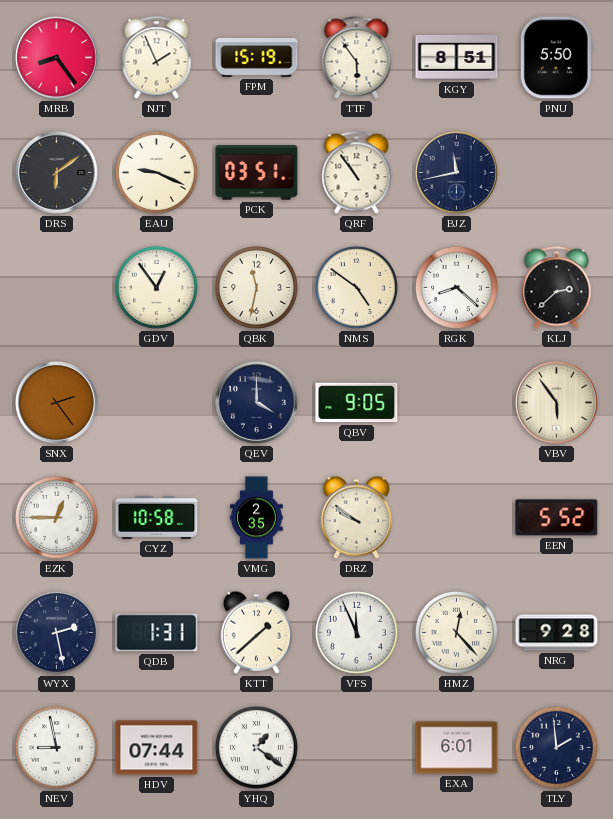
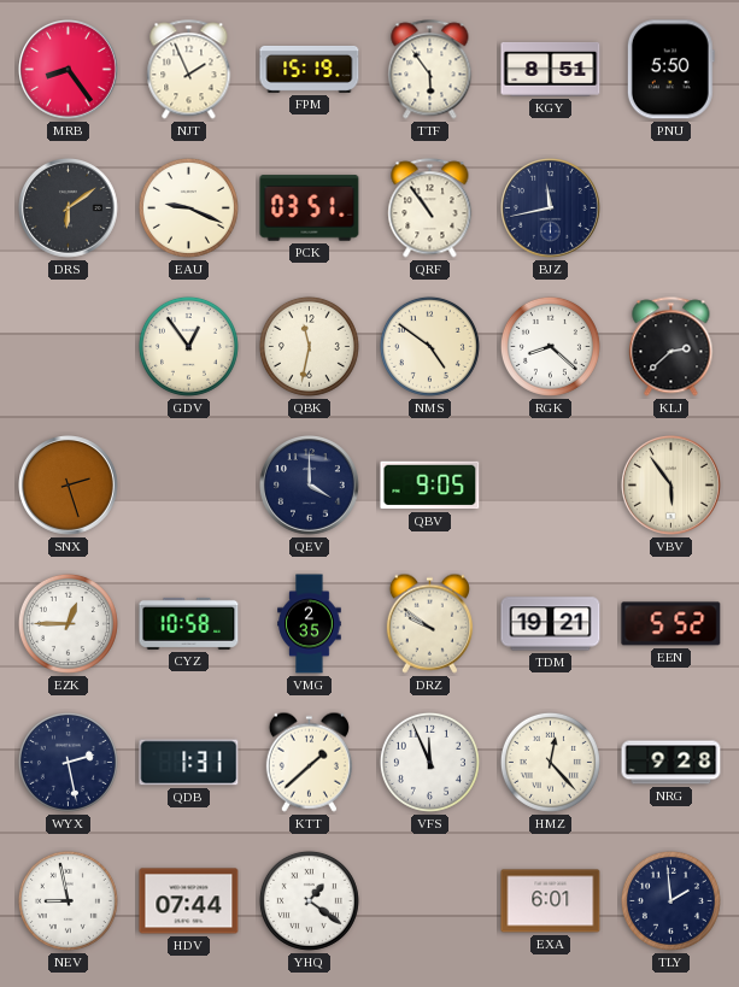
SNX: 2:24 -> 2:27
TDM: none -> 19:21
